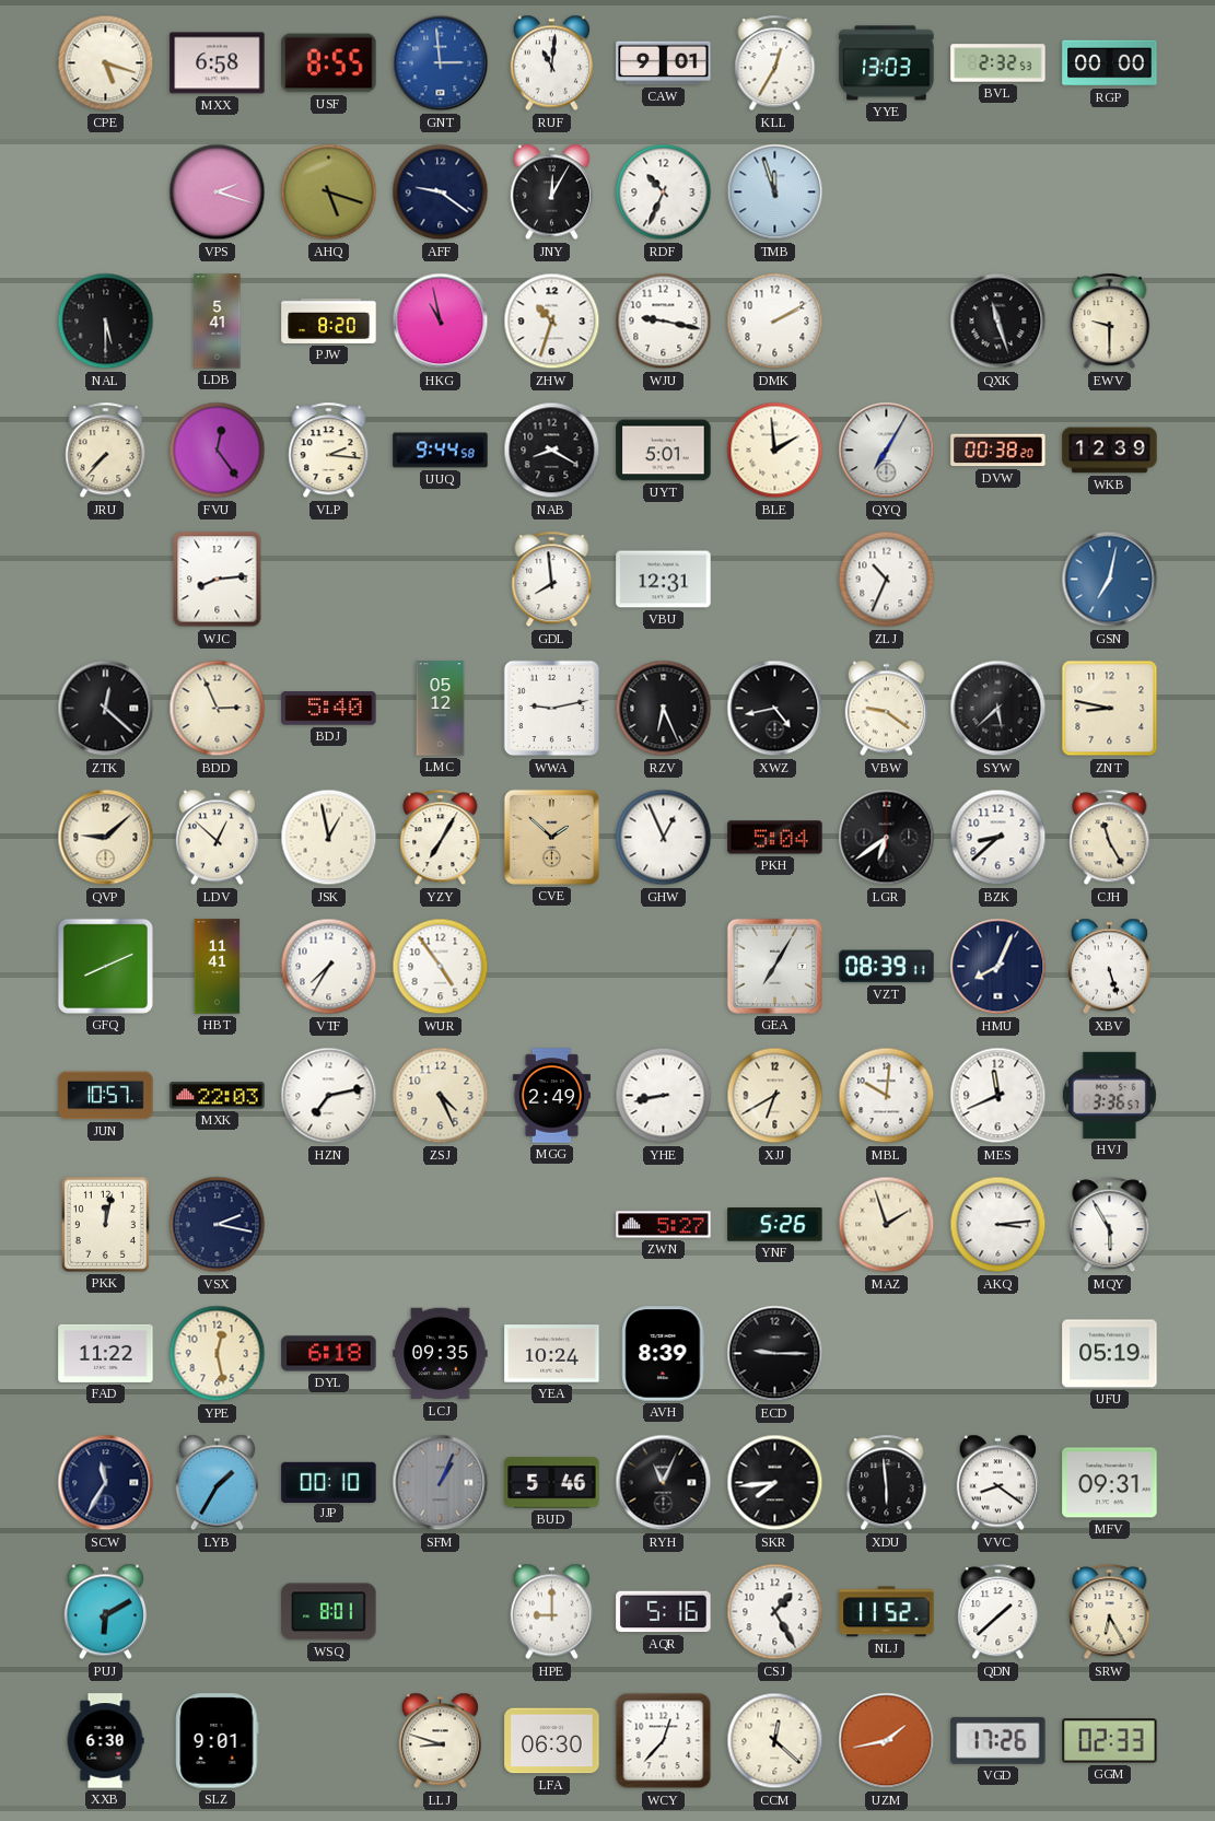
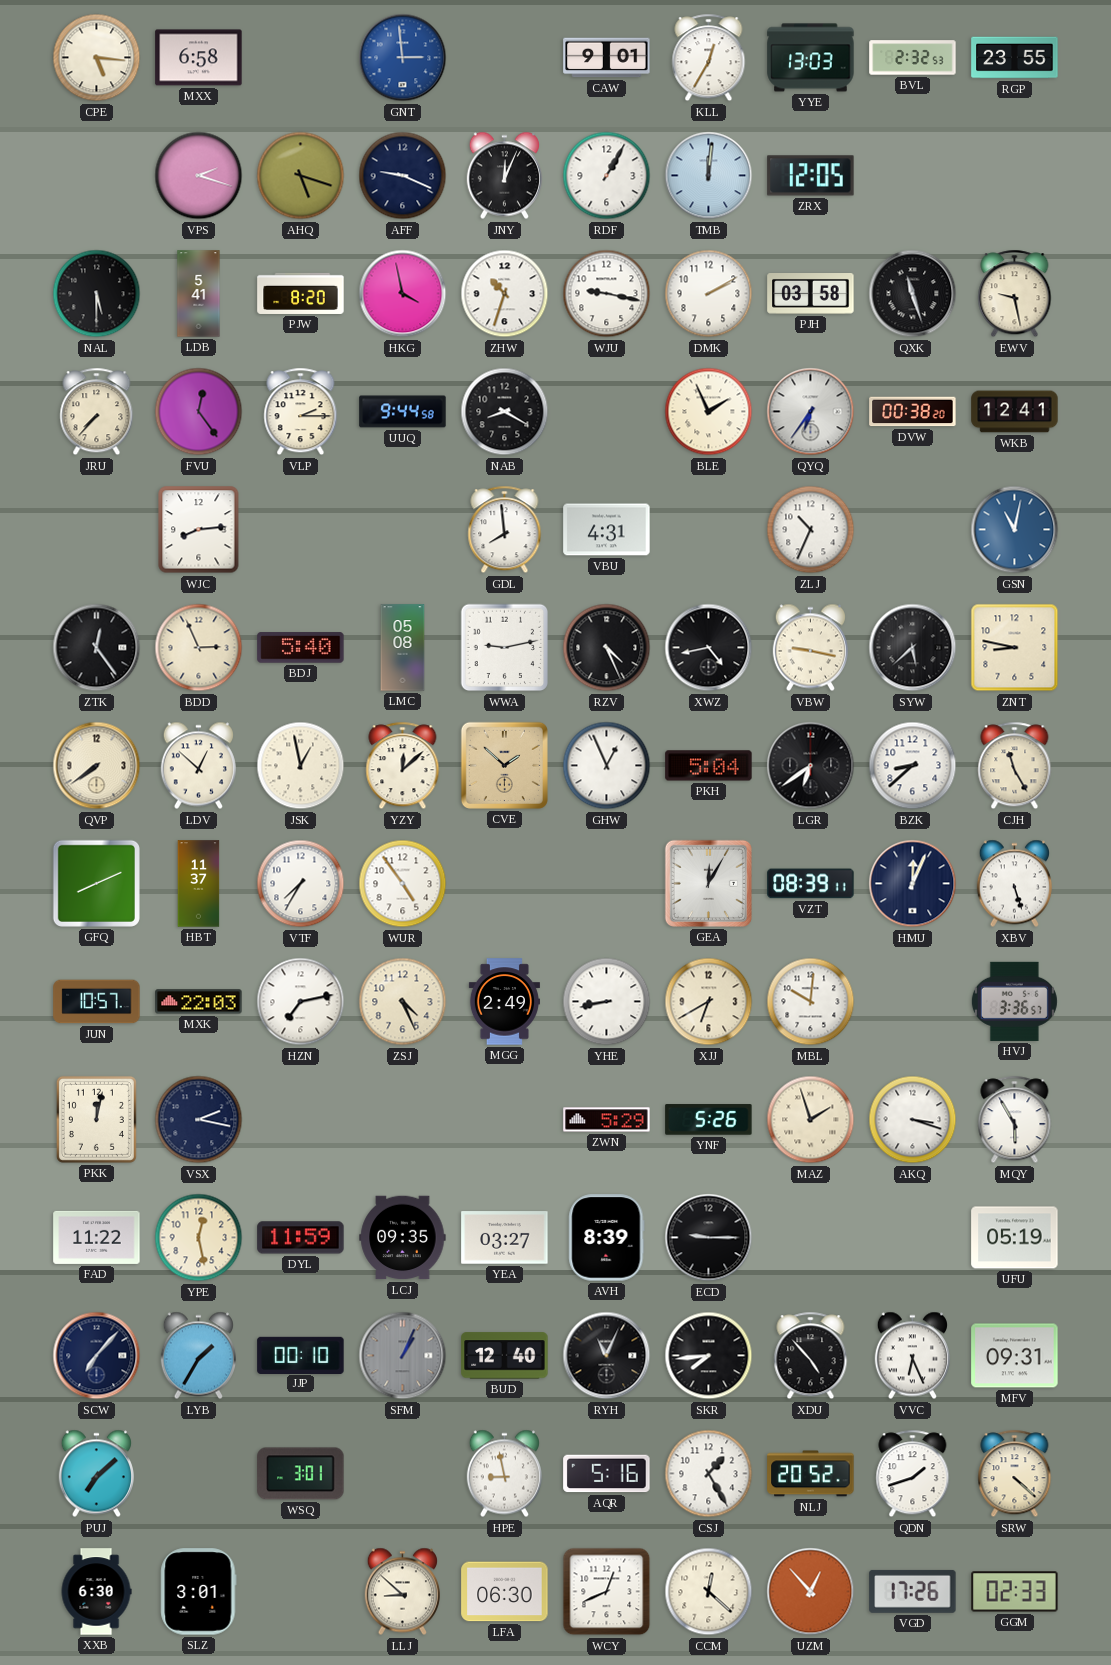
CPE: 5:18 -> 5:16
USF: 8:55 -> none
RUF: 11:01 -> none
RGP: 00:00 -> 23:55
AFF: 9:21 -> 9:19
JNY: 12:05 -> 12:04
RDF: 10:34 -> 1:05
TMB: 11:57 -> 12:01
ZRX: none -> 12:05
HKG: 10:58 -> 3:58
PJH: none -> 03:58
EWV: 9:30 -> 9:28
VLP: 2:16 -> 2:15
UYT: 5:01 -> none
BLE: 1:59 -> 1:56
QYQ: 7:05 -> 6:36
WKB: 12:39 -> 12:41
VBU: 12:31 -> 4:31
GSN: 7:02 -> 11:02
ZTK: 12:22 -> 12:24
LMC: 05:12 -> 05:08
RZV: 6:26 -> 4:26
VBW: 9:21 -> 9:17
QVP: 9:08 -> 7:39
YZY: 7:05 -> 12:08
HBT: 11:41 -> 11:37
GEA: 7:05 -> 12:05
HMU: 8:04 -> 12:04
MES: 11:41 -> none
ZWN: 5:27 -> 5:29
AKQ: 3:14 -> 3:18
DYL: 6:18 -> 11:59
YEA: 10:24 -> 03:27
SCW: 11:35 -> 7:07
BUD: 5:46 -> 12:40
XDU: 5:59 -> 4:53
VVC: 8:21 -> 6:26
PUJ: 6:10 -> 7:08
WSQ: 8:01 -> 3:01
HPE: 9:00 -> 8:58
NLJ: 11:52 -> 20:52
QDN: 1:38 -> 1:42
SRW: 6:25 -> 4:22
SLZ: 9:01 -> 3:01
LLJ: 8:48 -> 8:52
WCY: 12:37 -> 12:41
UZM: 1:43 -> 12:53
